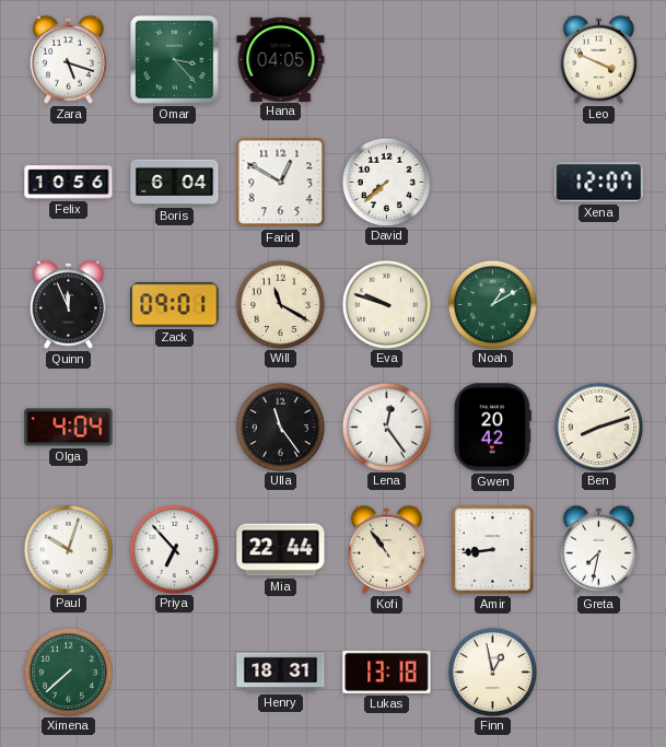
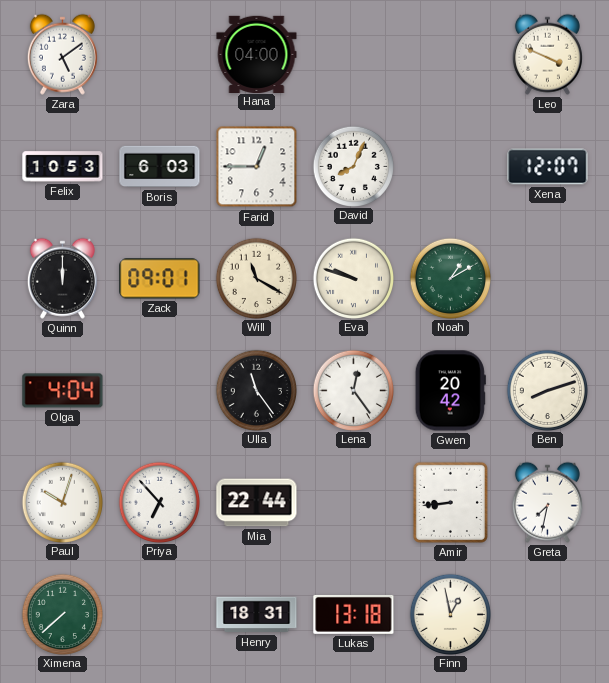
Zara: 5:18 -> 5:09
Omar: 3:23 -> none
Hana: 04:05 -> 04:00
Felix: 10:56 -> 10:53
Boris: 6:04 -> 6:03
Farid: 12:50 -> 12:45
David: 7:38 -> 8:04
Quinn: 11:56 -> 12:00
Kofi: 10:54 -> none
